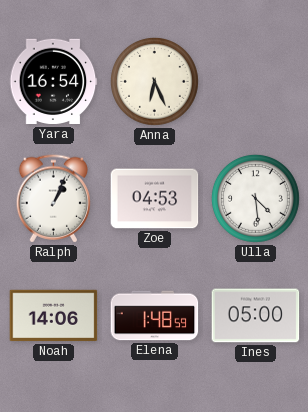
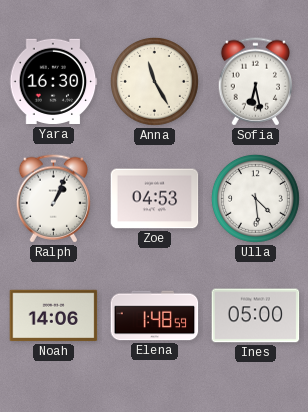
Yara: 16:54 -> 16:30
Anna: 6:26 -> 11:25
Sofia: none -> 6:28
